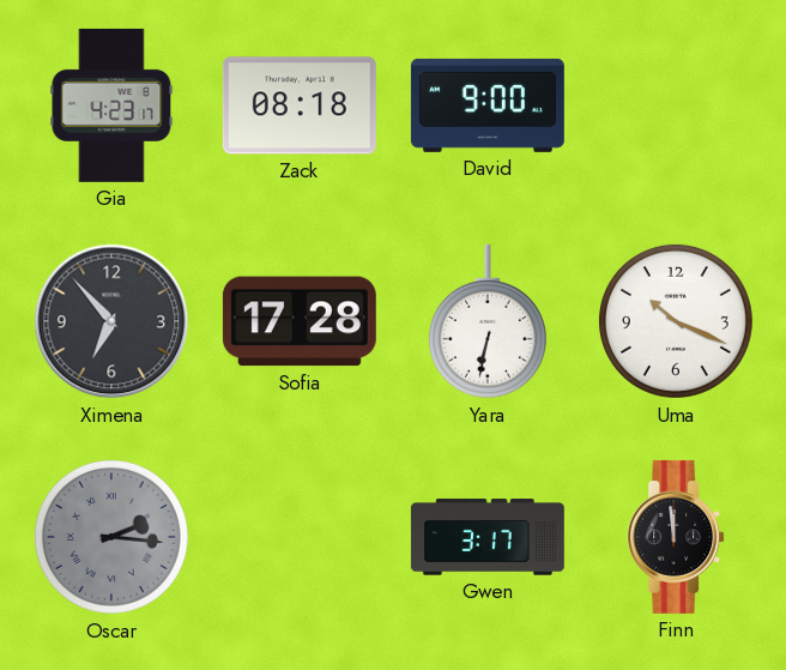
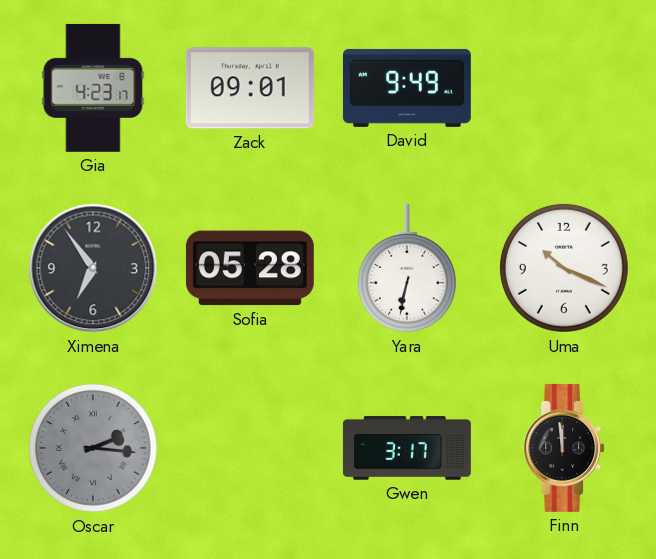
Zack: 08:18 -> 09:01
David: 9:00 -> 9:49
Ximena: 6:53 -> 6:54
Sofia: 17:28 -> 05:28
